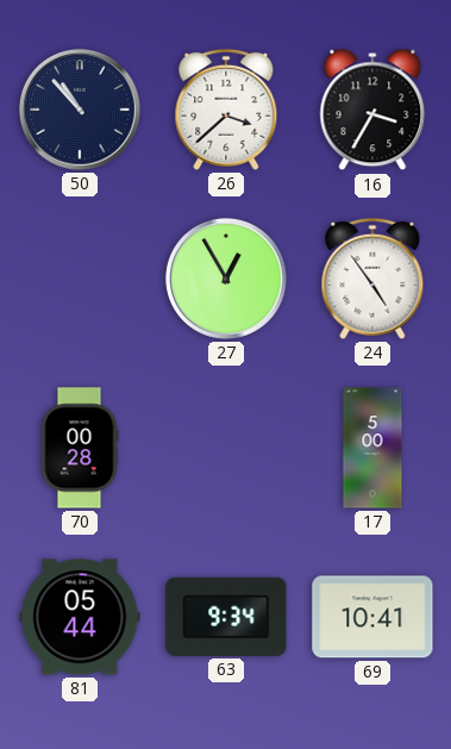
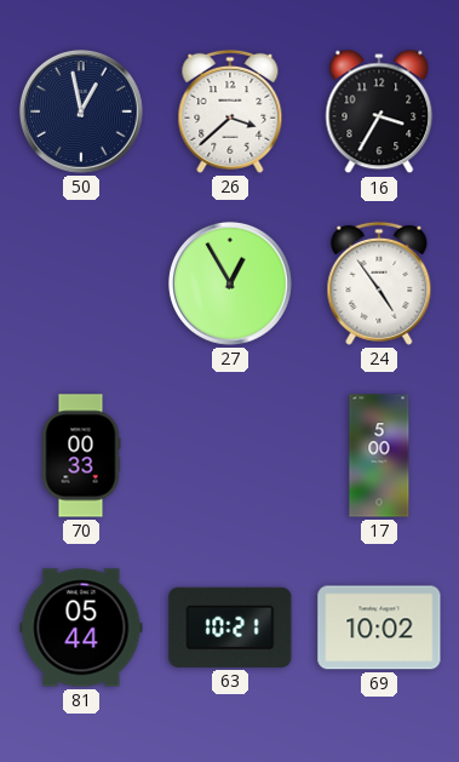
50: 10:53 -> 12:58
70: 00:28 -> 00:33
63: 9:34 -> 10:21
69: 10:41 -> 10:02
